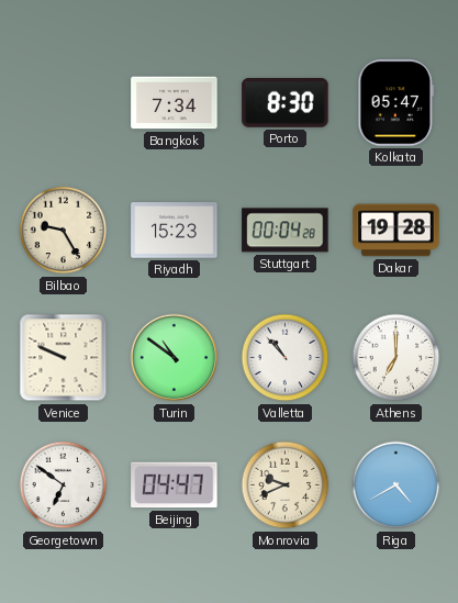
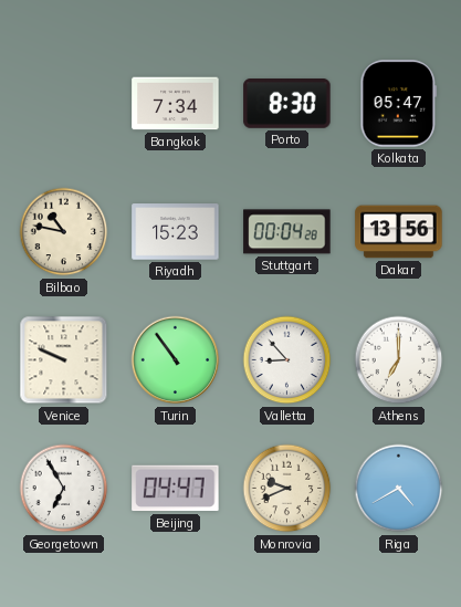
Bilbao: 9:25 -> 10:47
Dakar: 19:28 -> 13:56
Turin: 10:51 -> 10:54
Valletta: 10:53 -> 8:53
Georgetown: 6:51 -> 6:55
